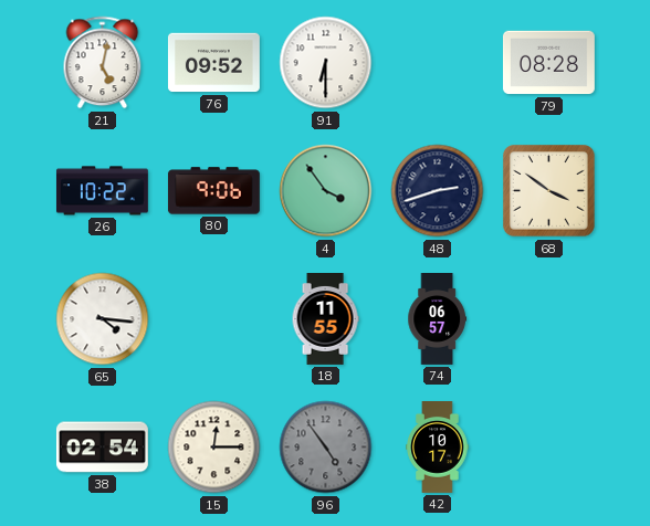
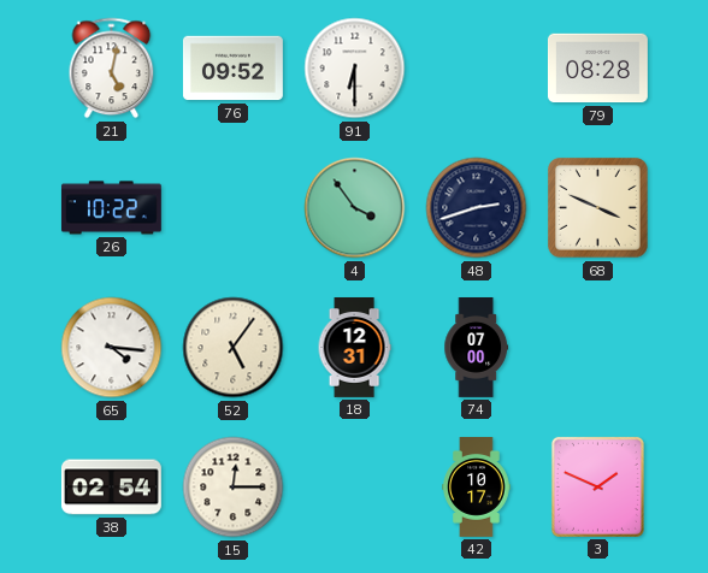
80: 9:06 -> none
68: 3:51 -> 3:49
52: none -> 5:06
18: 11:55 -> 12:31
74: 06:57 -> 07:00
96: 4:54 -> none
3: none -> 1:49
